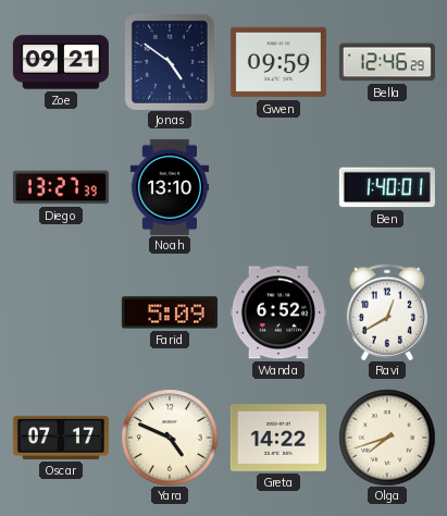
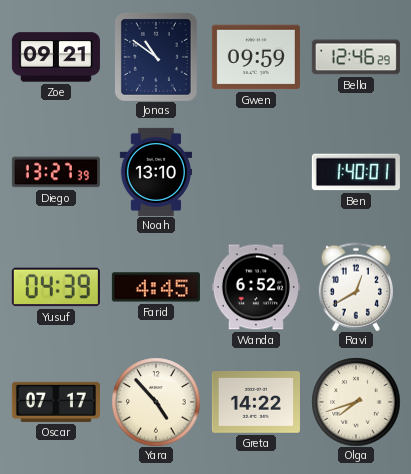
Jonas: 4:51 -> 10:51
Yusuf: none -> 04:39
Farid: 5:09 -> 4:45
Yara: 4:49 -> 4:53
